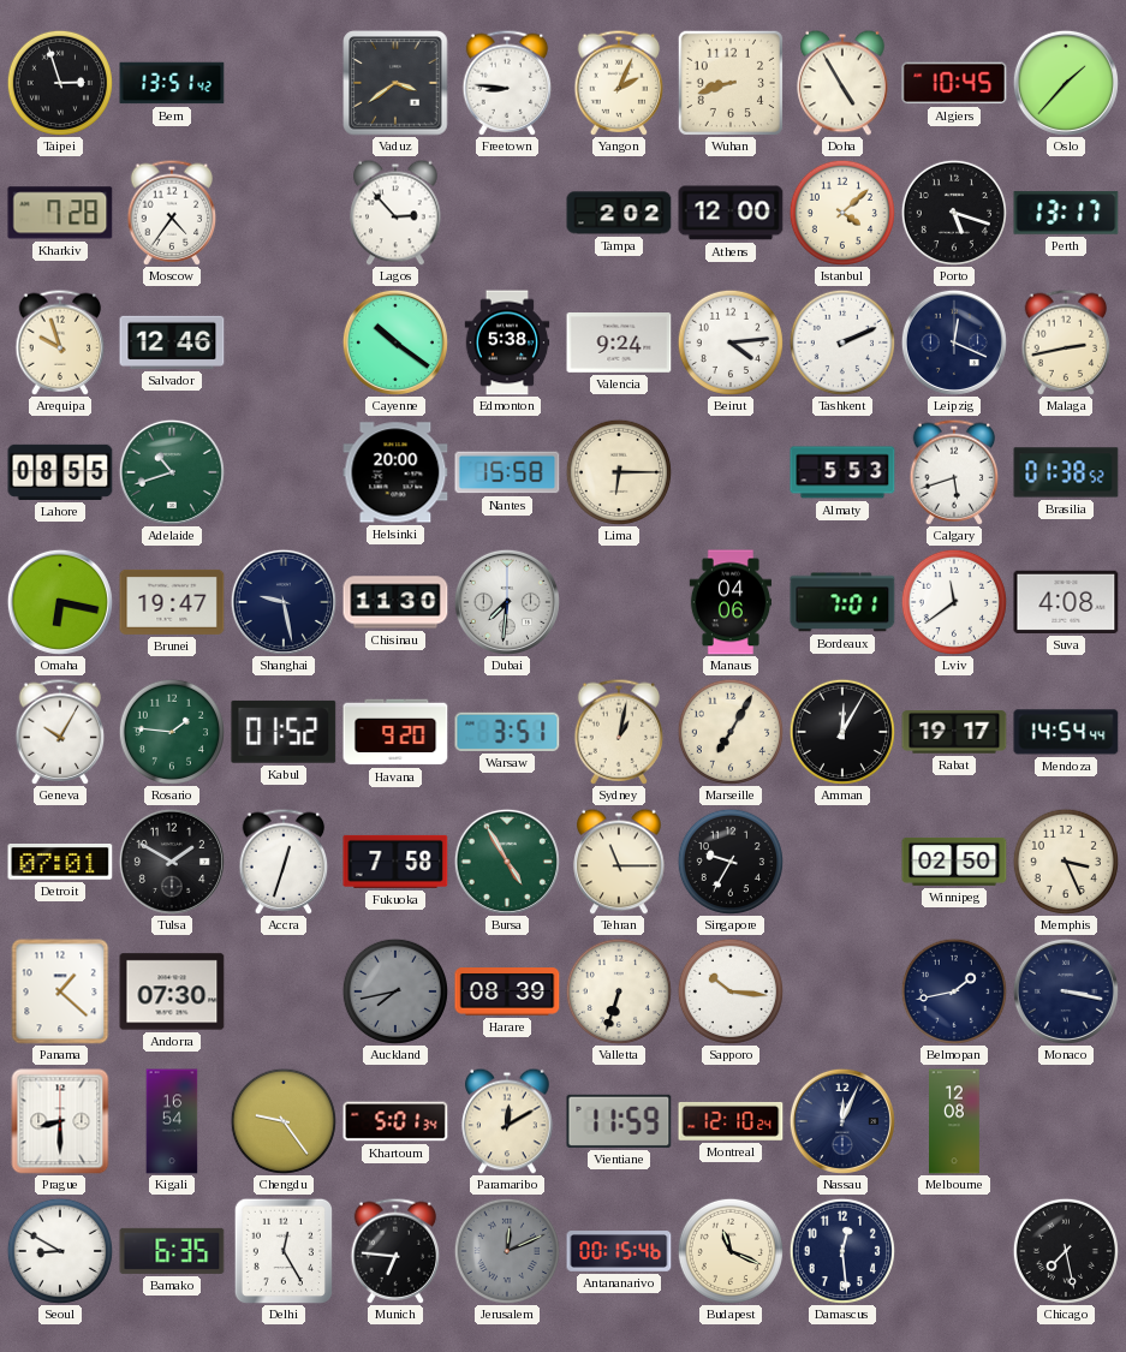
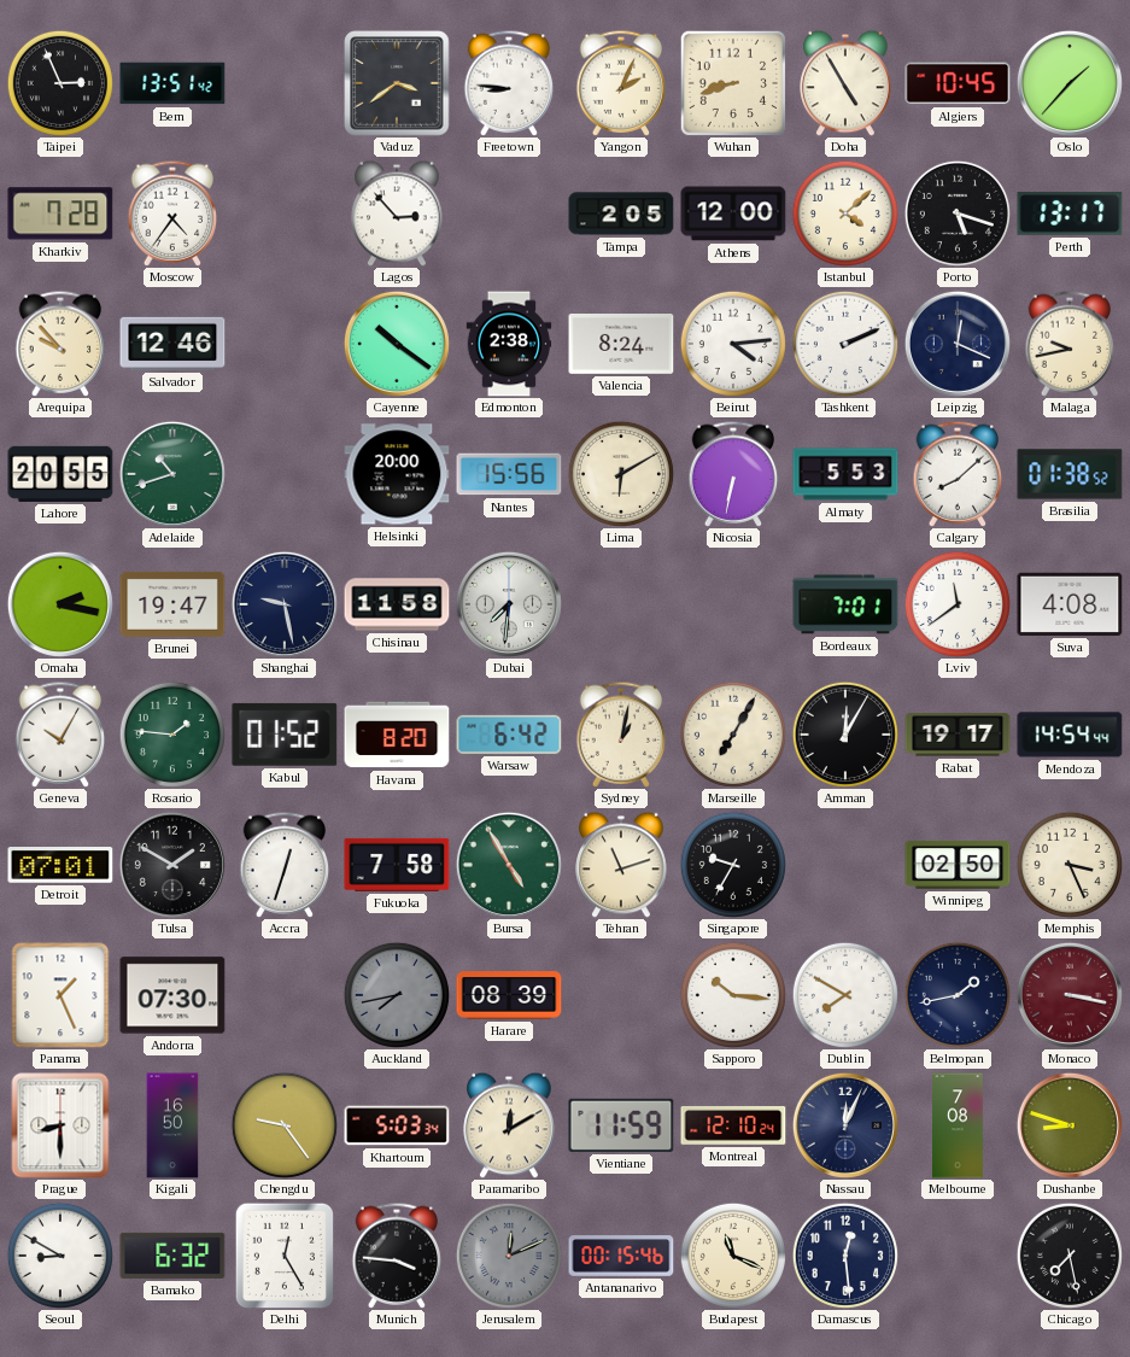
Taipei: 2:57 -> 2:56
Tampa: 2:02 -> 2:05
Arequipa: 9:57 -> 9:53
Edmonton: 5:38 -> 2:38
Valencia: 9:24 -> 8:24
Malaga: 2:43 -> 9:43
Lahore: 08:55 -> 20:55
Nantes: 15:58 -> 15:56
Lima: 6:15 -> 6:10
Nicosia: none -> 6:32
Calgary: 5:42 -> 8:08
Omaha: 6:17 -> 2:17
Chisinau: 11:30 -> 11:58
Manaus: 04:06 -> none
Havana: 9:20 -> 8:20
Warsaw: 3:51 -> 6:42
Tehran: 11:15 -> 11:12
Panama: 1:22 -> 1:26
Valletta: 6:33 -> none
Dublin: none -> 7:50
Monaco dial: navy -> burgundy
Kigali: 16:54 -> 16:50
Khartoum: 5:01 -> 5:03
Melbourne: 12:08 -> 7:08
Dushanbe: none -> 8:48
Bamako: 6:35 -> 6:32
Munich: 6:46 -> 3:46
